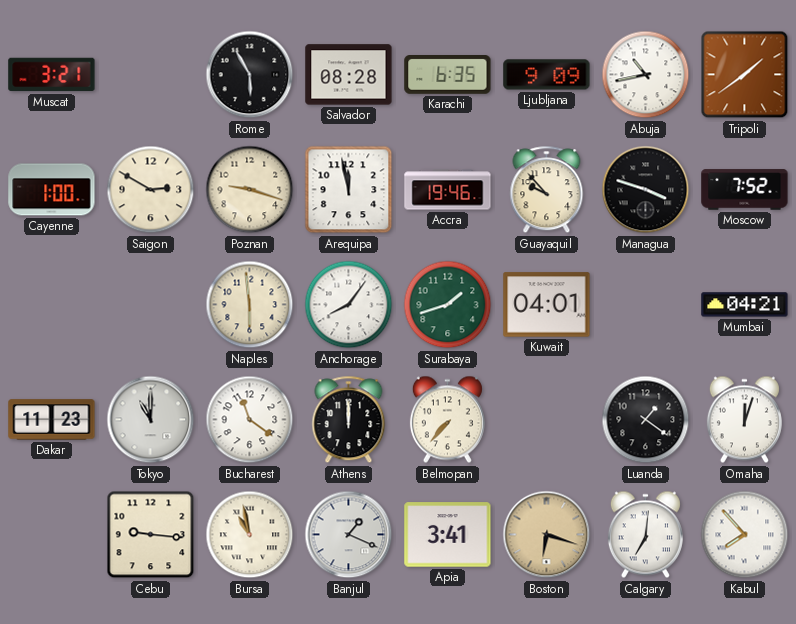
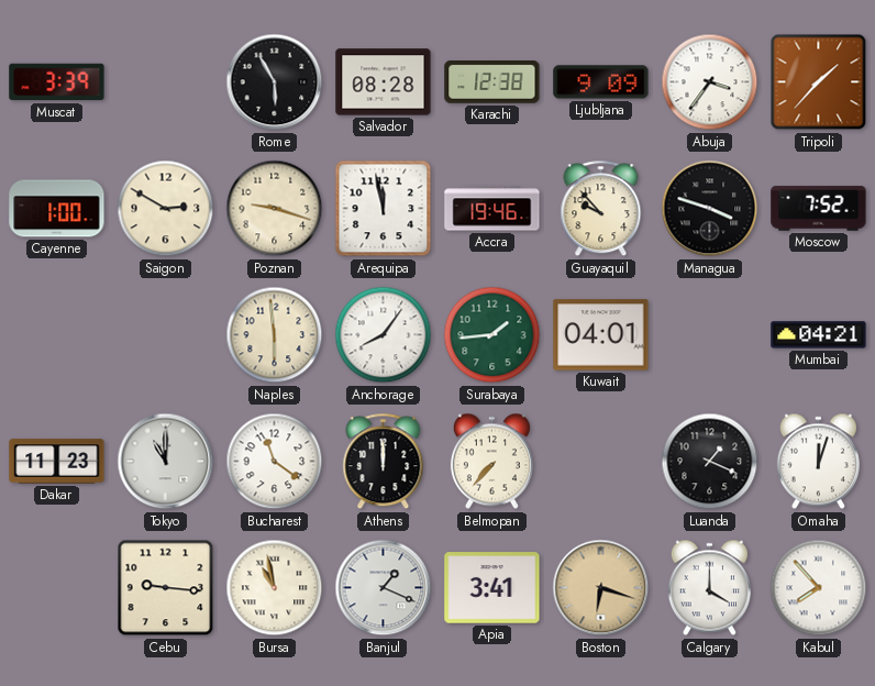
Muscat: 3:21 -> 3:39
Karachi: 6:35 -> 12:38
Abuja: 10:43 -> 3:36
Tripoli: 1:39 -> 1:37
Surabaya: 1:42 -> 1:44
Luanda: 1:21 -> 1:19
Calgary: 7:01 -> 4:00
